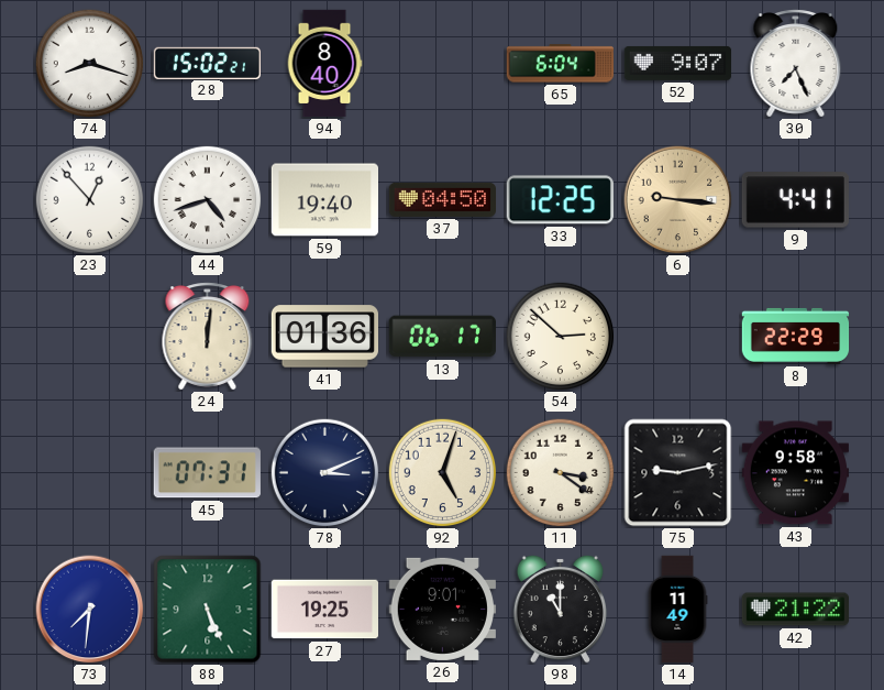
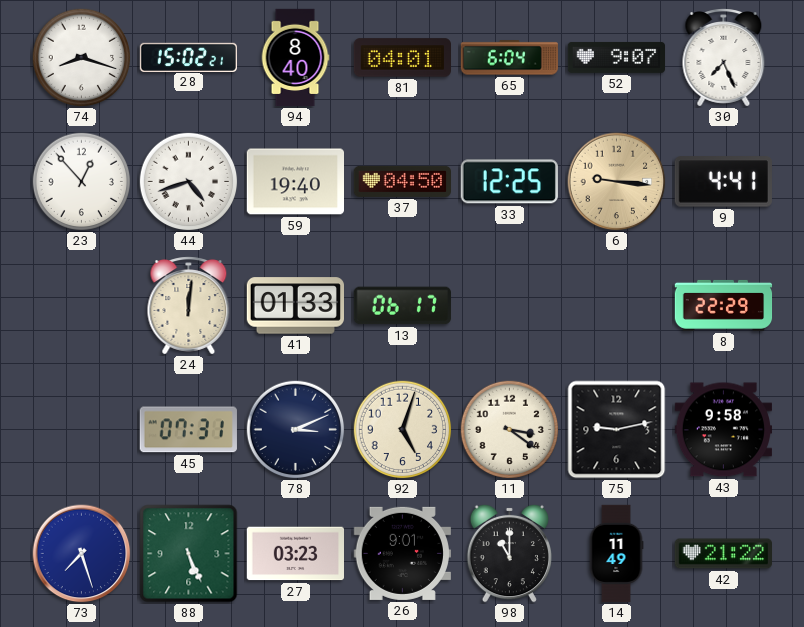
81: none -> 04:01
41: 01:36 -> 01:33
54: 2:52 -> none
73: 7:31 -> 7:27
27: 19:25 -> 03:23
